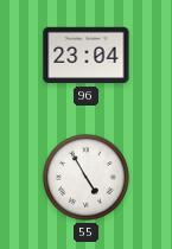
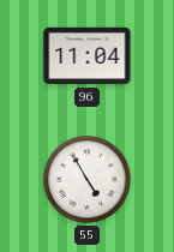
96: 23:04 -> 11:04
